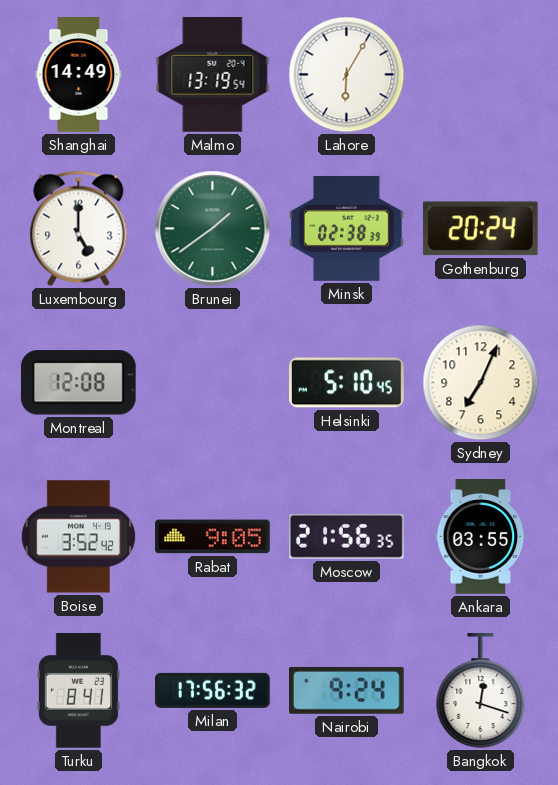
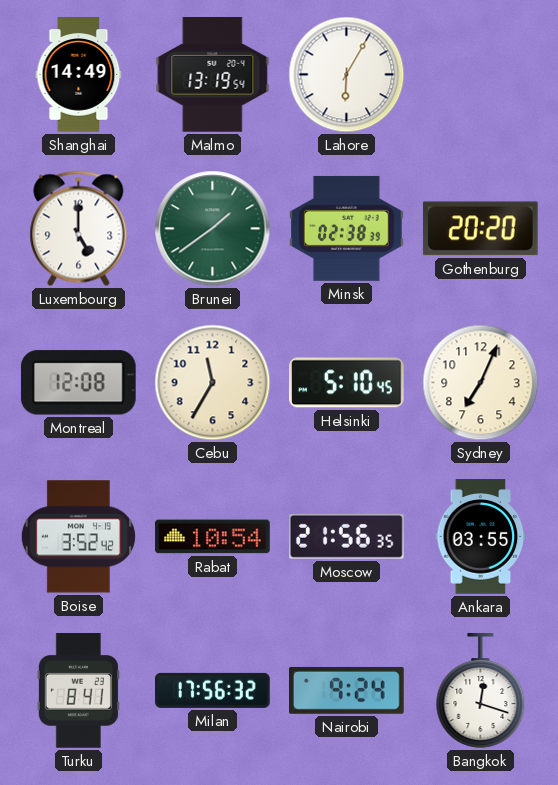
Gothenburg: 20:24 -> 20:20
Cebu: none -> 11:35
Rabat: 9:05 -> 10:54
